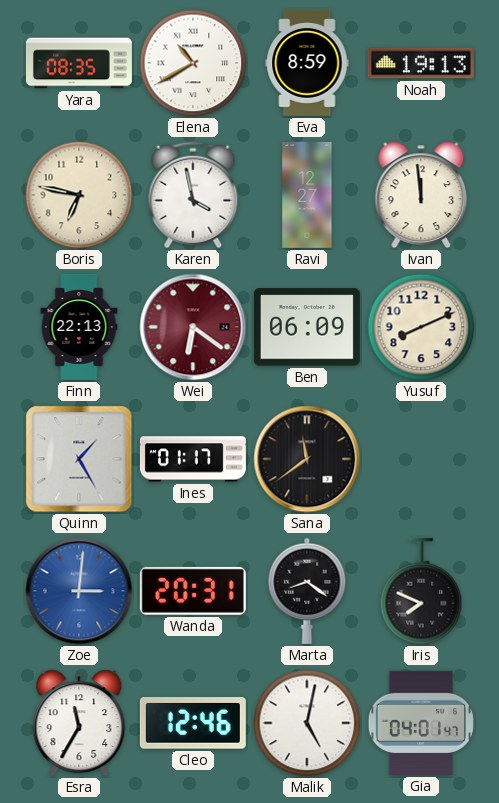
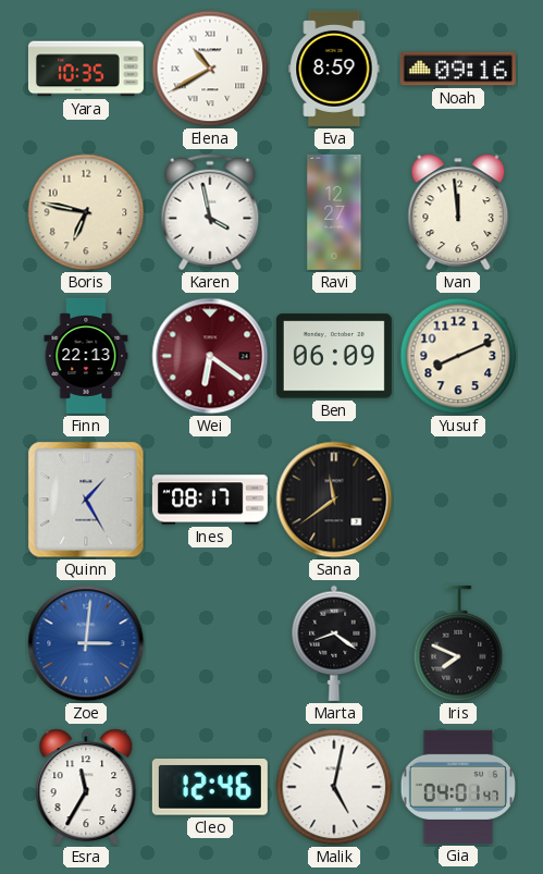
Yara: 08:35 -> 10:35
Noah: 19:13 -> 09:16
Ines: 01:17 -> 08:17
Wanda: 20:31 -> none
